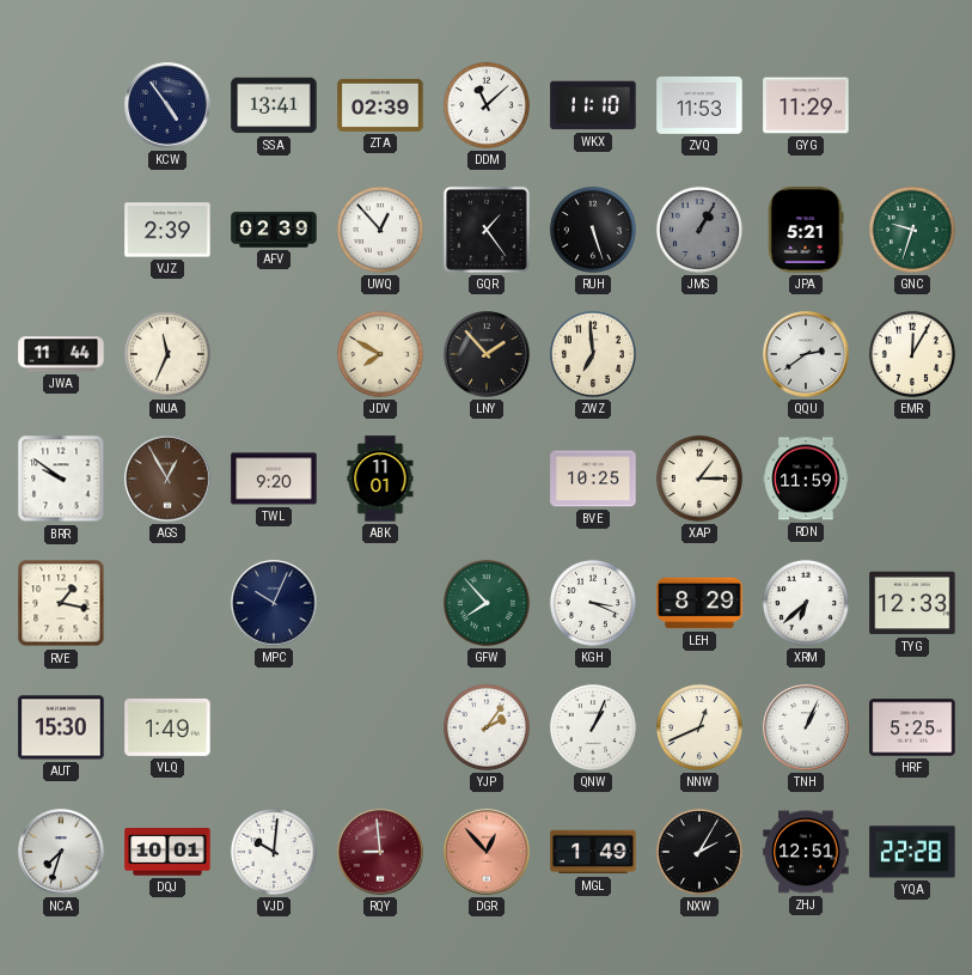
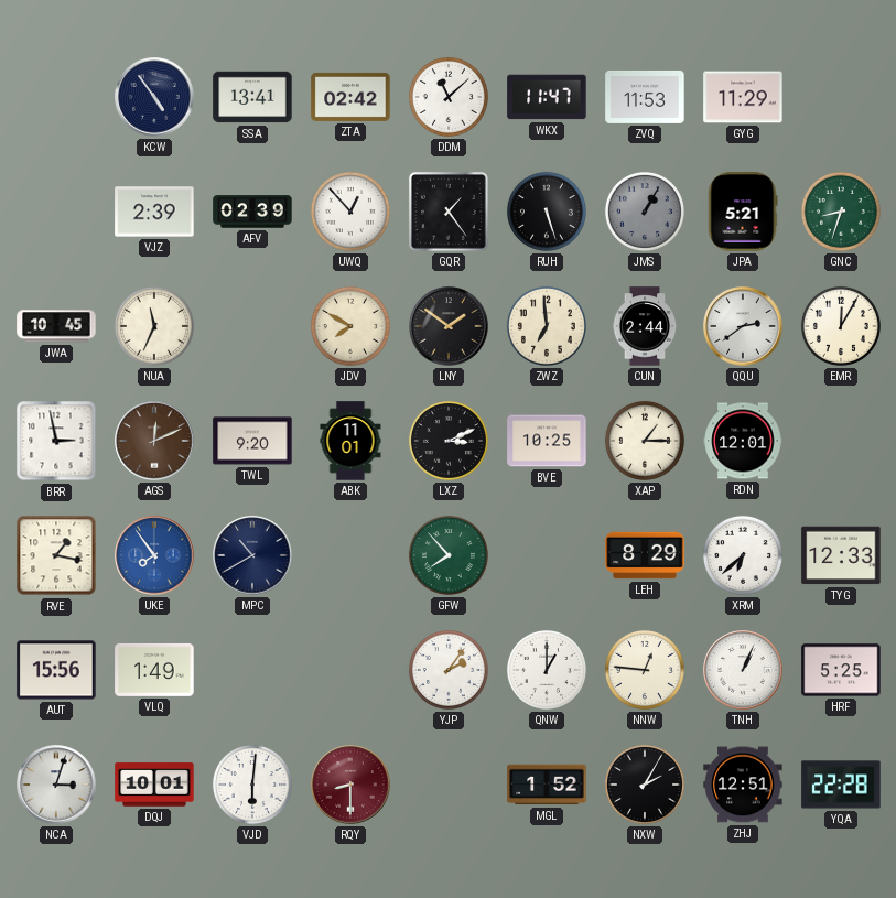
ZTA: 02:39 -> 02:42
WKX: 11:10 -> 11:47
GNC: 9:33 -> 8:33
JWA: 11:44 -> 10:45
LNY: 1:53 -> 1:51
CUN: none -> 2:44
BRR: 9:51 -> 2:58
AGS: 12:55 -> 12:11
LXZ: none -> 3:11
RDN: 11:59 -> 12:01
UKE: none -> 7:54
MPC: 10:04 -> 10:40
KGH: 3:19 -> none
AUT: 15:30 -> 15:56
QNW: 1:04 -> 1:00
NNW: 12:41 -> 12:46
NCA: 7:33 -> 3:03
VJD: 10:01 -> 6:01
RQY: 8:59 -> 8:30
DGR: 12:53 -> none
MGL: 1:49 -> 1:52
